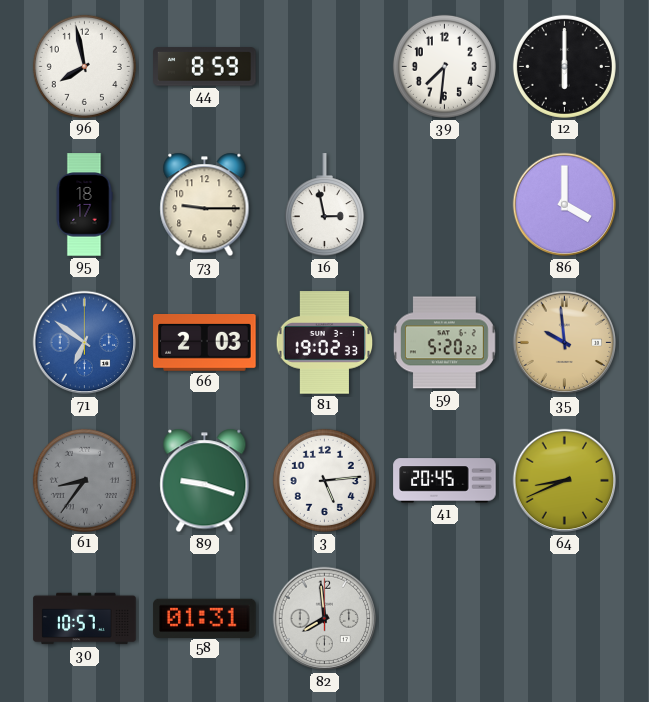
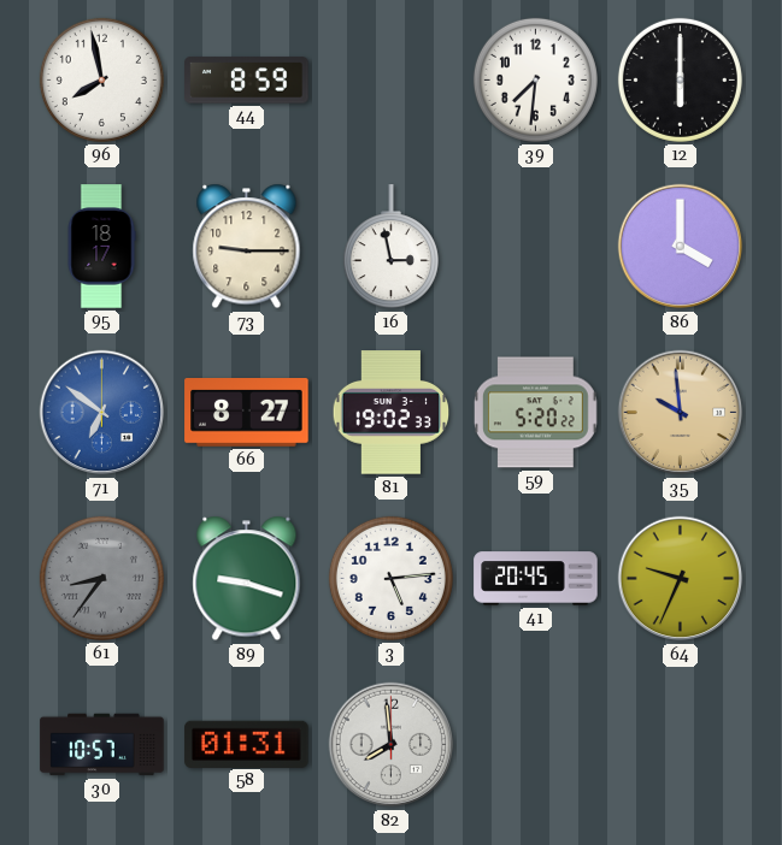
66: 2:03 -> 8:27
64: 8:41 -> 9:34
